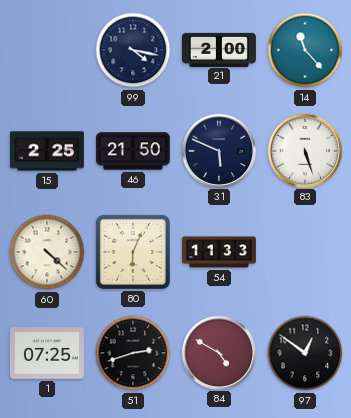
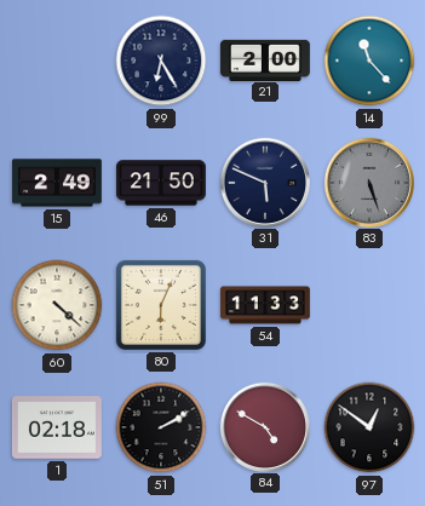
99: 4:17 -> 6:25
15: 2:25 -> 2:49
83 dial: white -> grey
1: 07:25 -> 02:18
51: 2:42 -> 2:10
